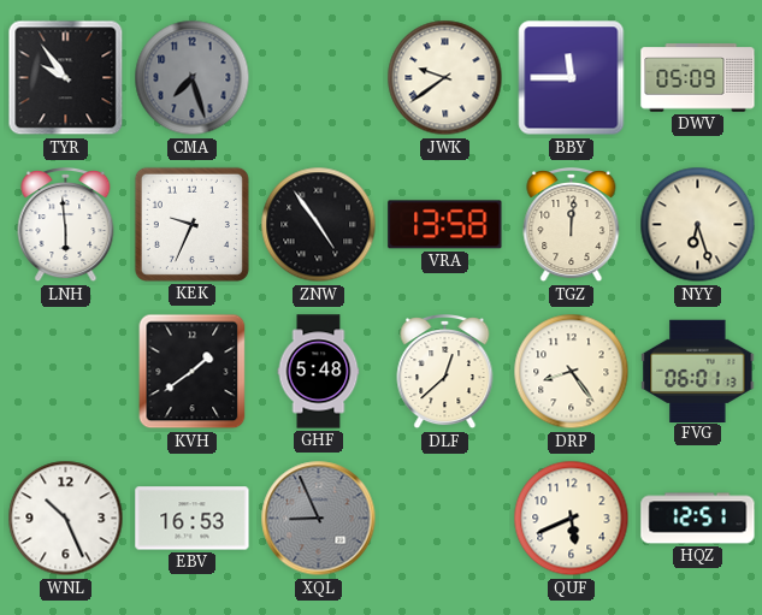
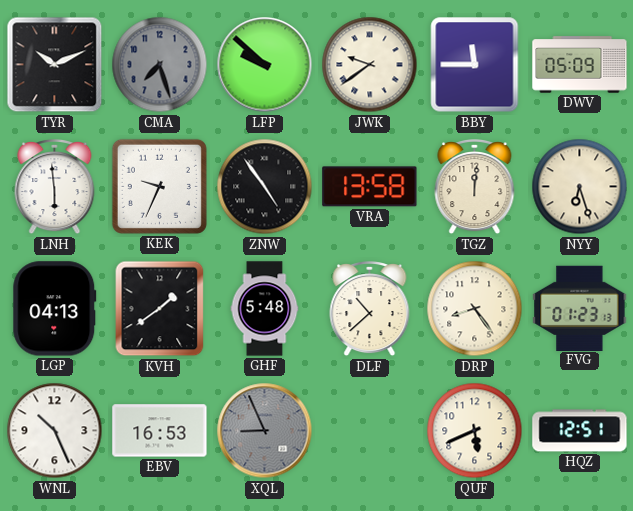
TYR: 9:54 -> 10:11
LFP: none -> 9:52
LGP: none -> 04:13
DLF: 12:38 -> 10:38
FVG: 06:01 -> 01:23
